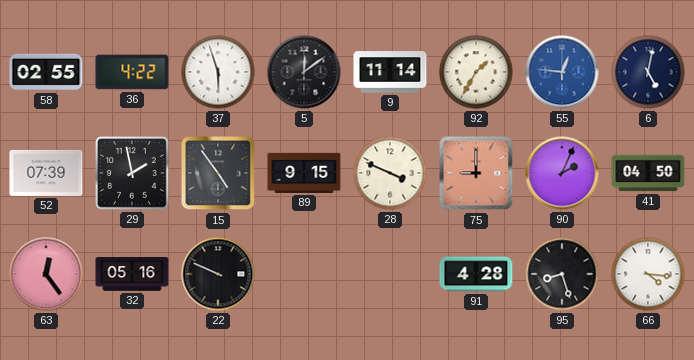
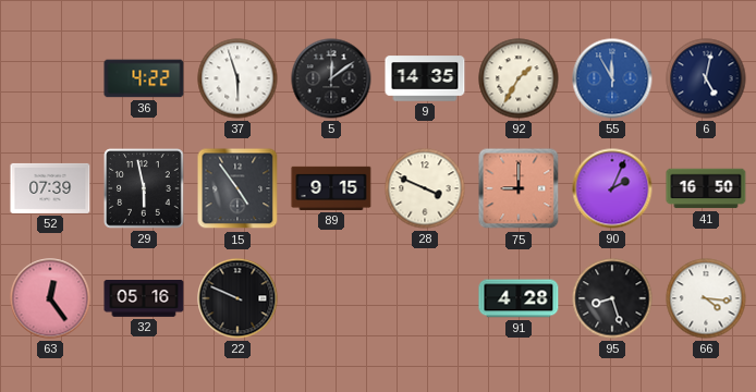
58: 02:55 -> none
9: 11:14 -> 14:35
55: 12:46 -> 11:55
29: 1:58 -> 5:58
41: 04:50 -> 16:50
